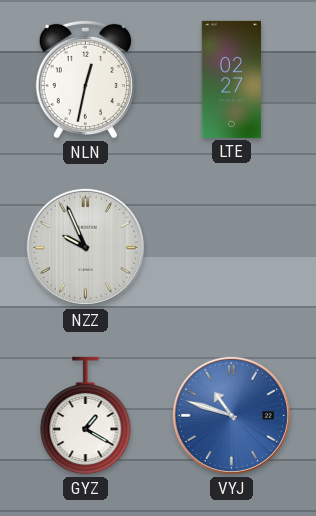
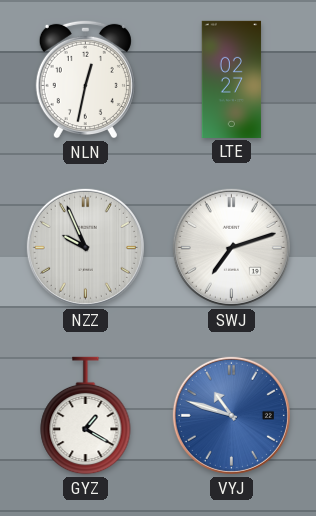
SWJ: none -> 7:12
